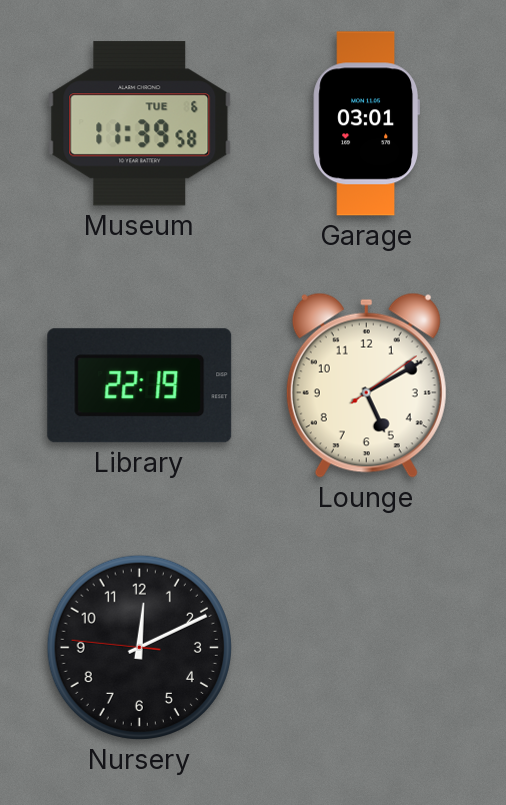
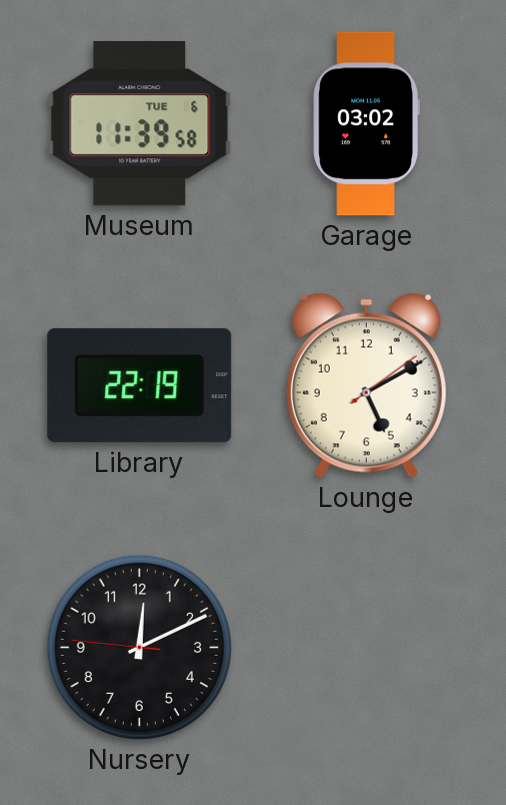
Garage: 03:01 -> 03:02
